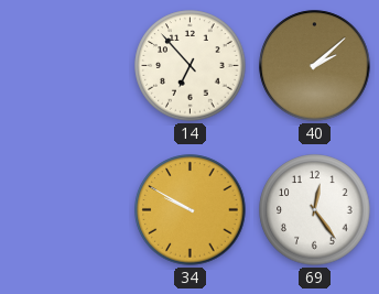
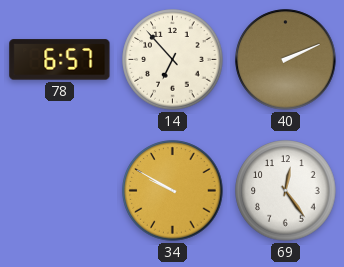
78: none -> 6:57
40: 2:08 -> 2:11
